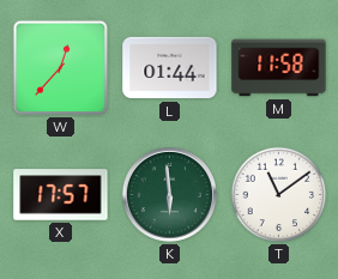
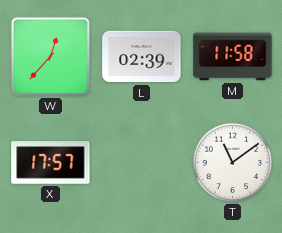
L: 01:44 -> 02:39
K: 5:59 -> none
